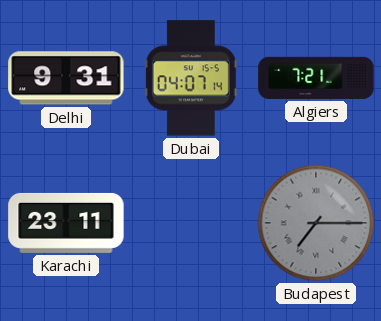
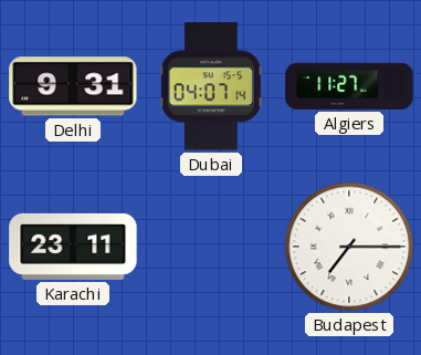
Algiers: 7:21 -> 11:27
Budapest dial: grey -> white
